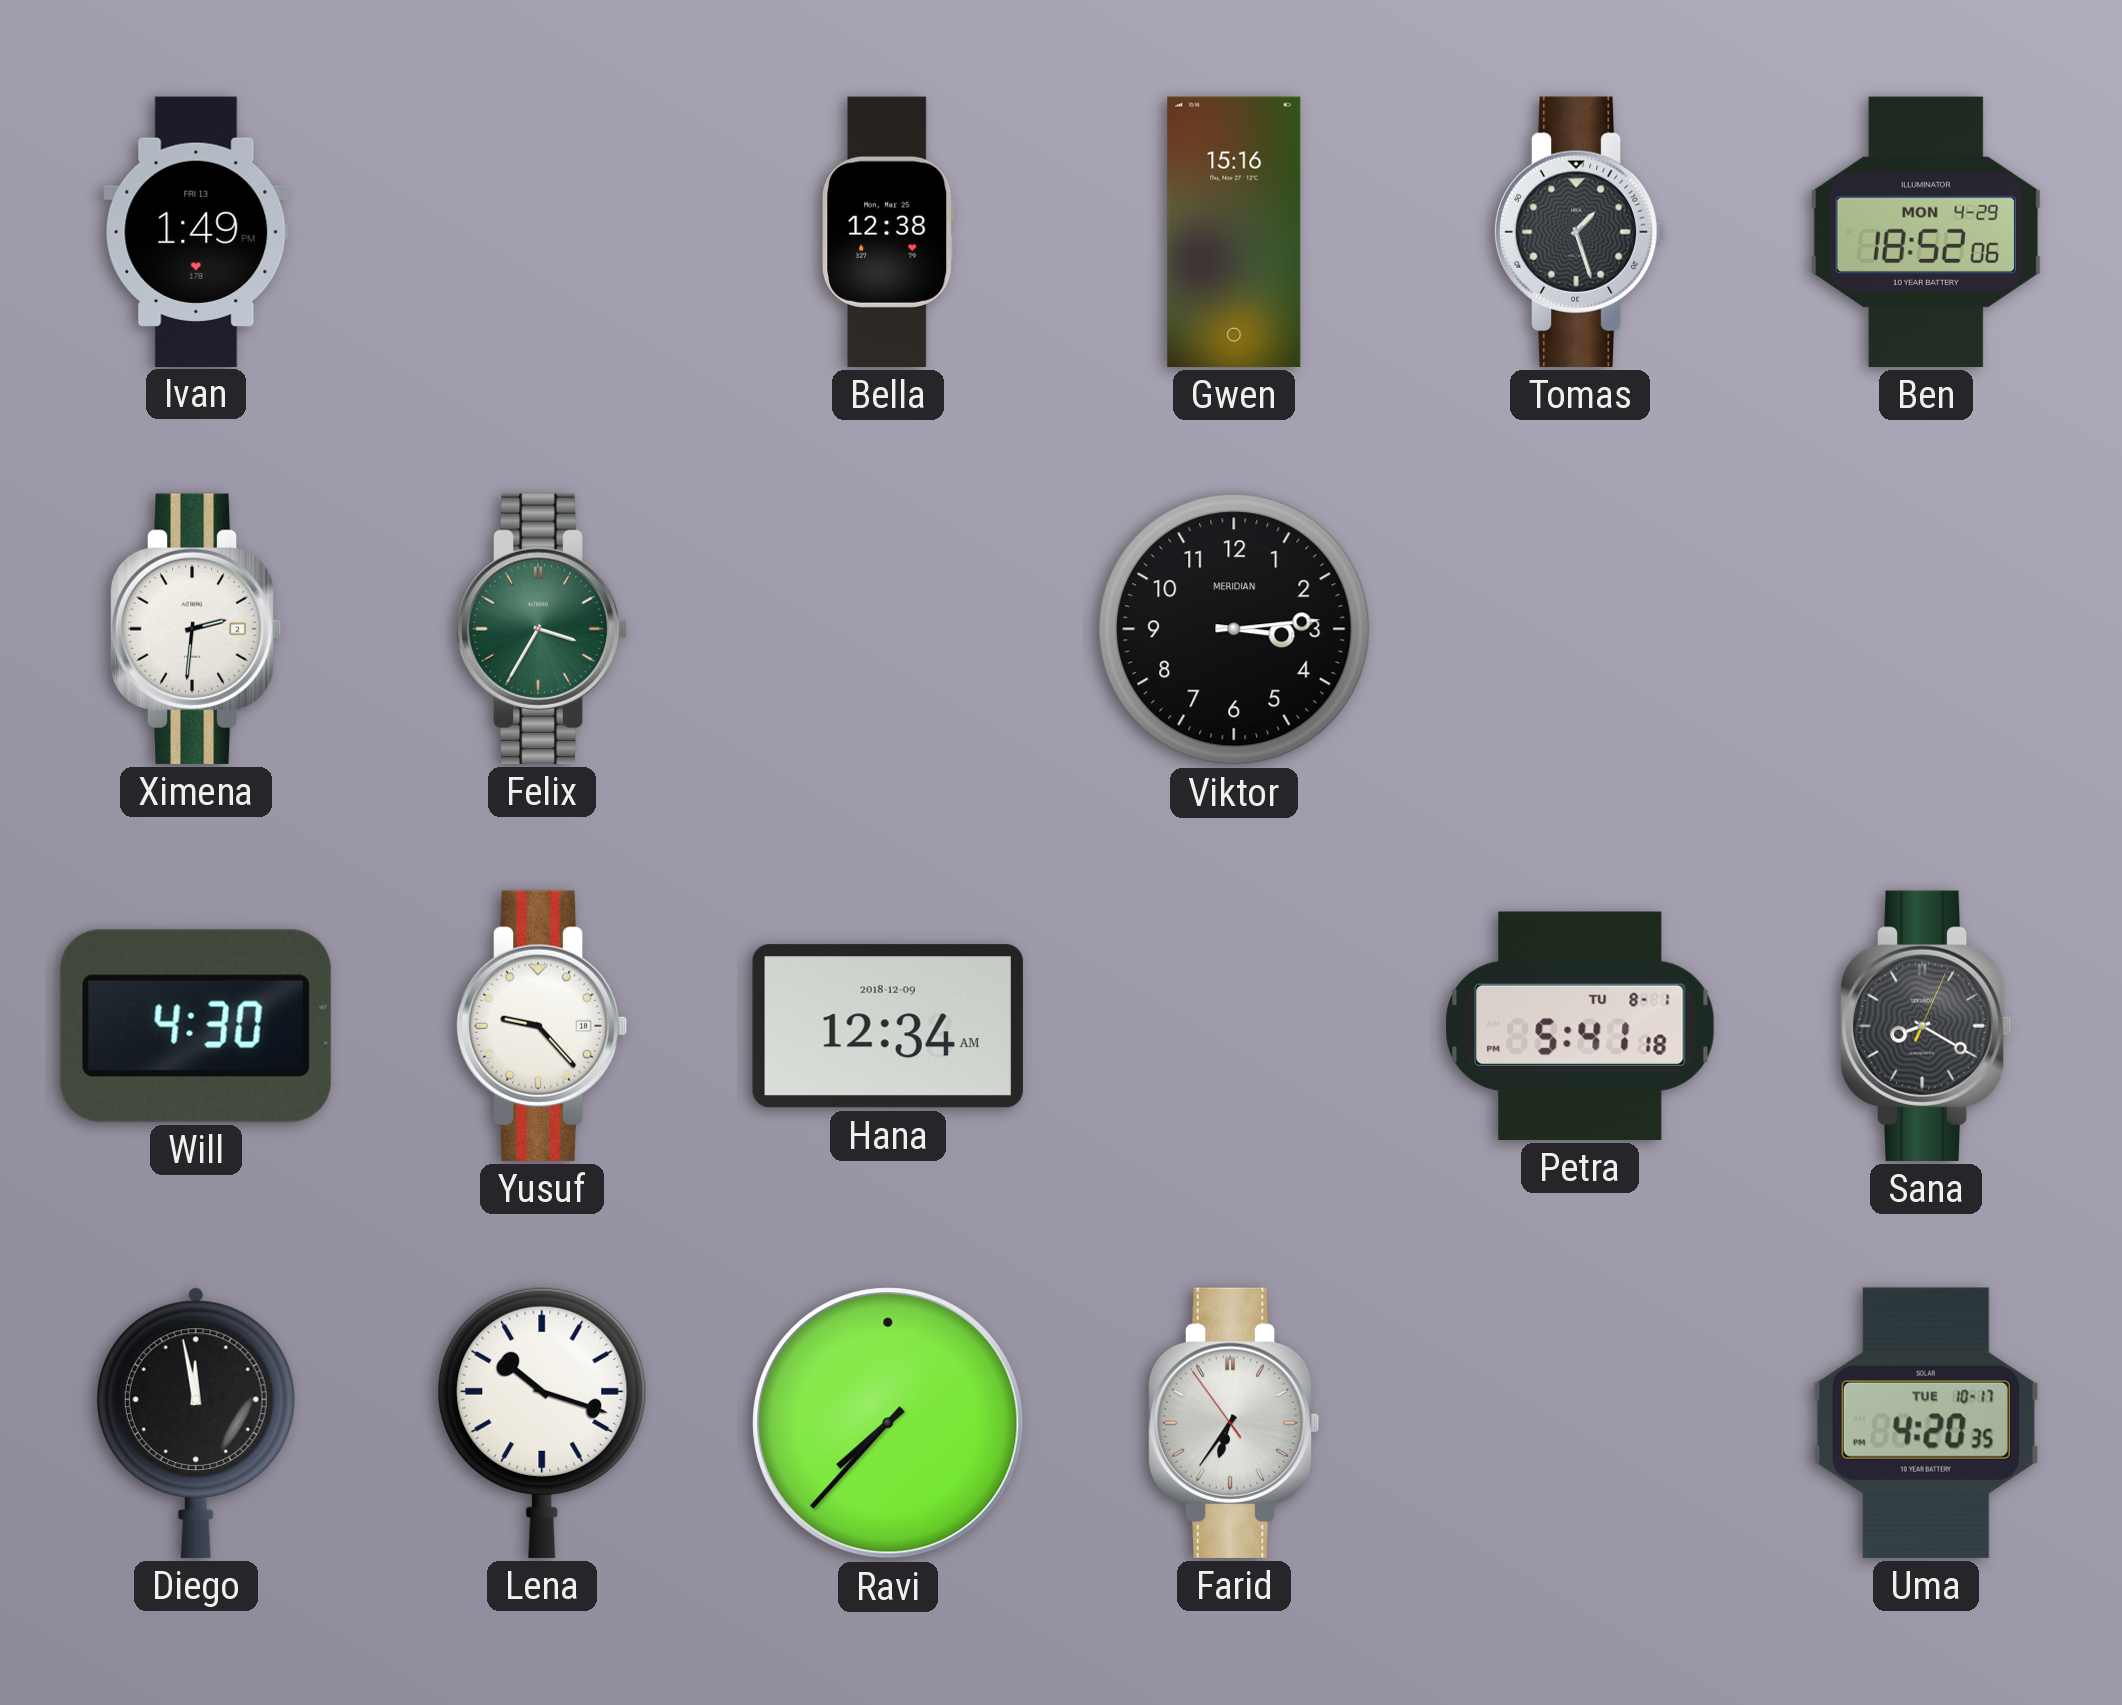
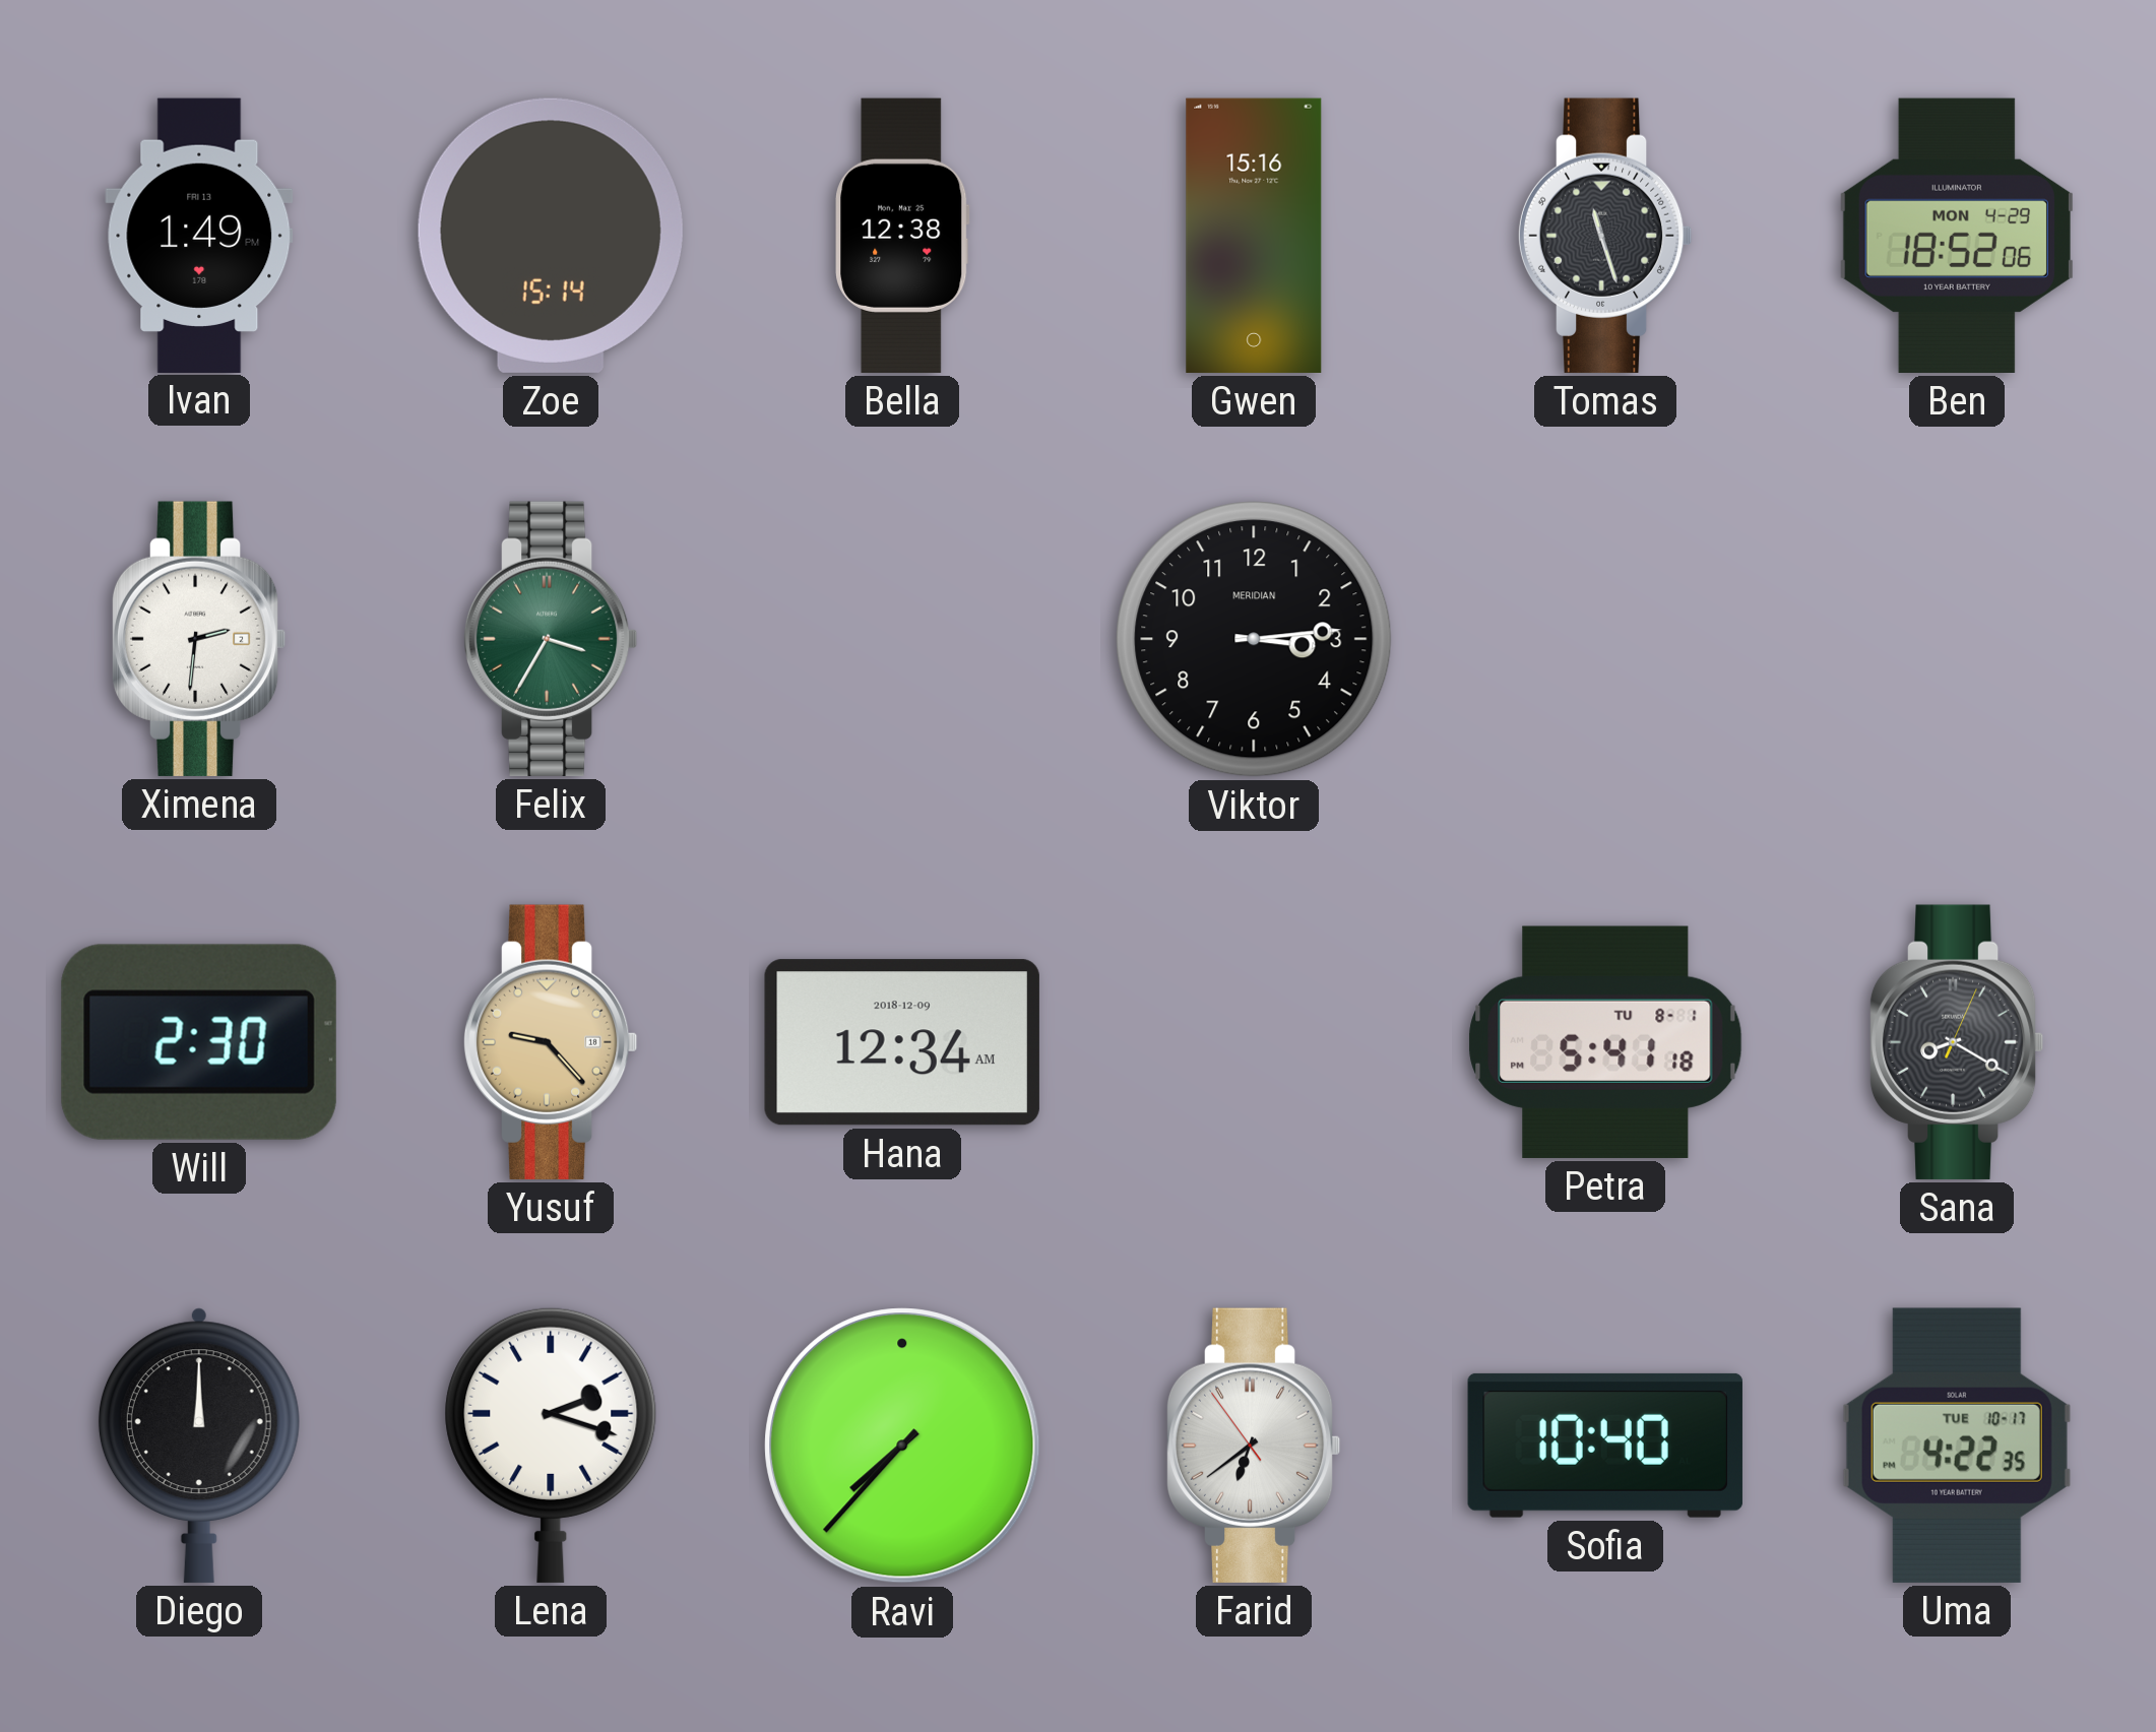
Zoe: none -> 15:14
Tomas: 1:27 -> 11:27
Will: 4:30 -> 2:30
Yusuf dial: white -> champagne
Diego: 11:58 -> 12:00
Lena: 10:18 -> 2:18
Farid: 6:35 -> 6:38
Sofia: none -> 10:40
Uma: 4:20 -> 4:22
